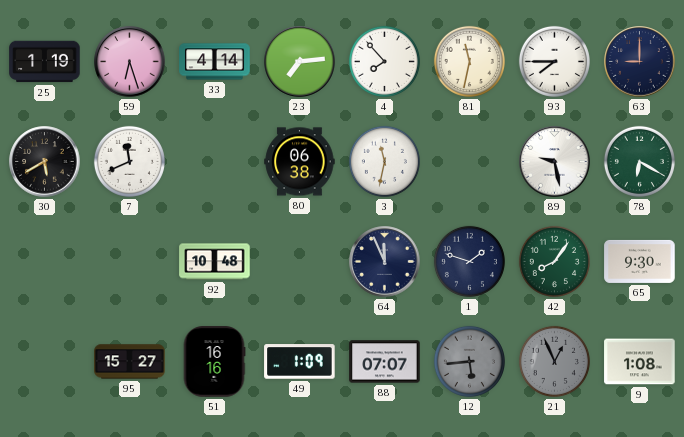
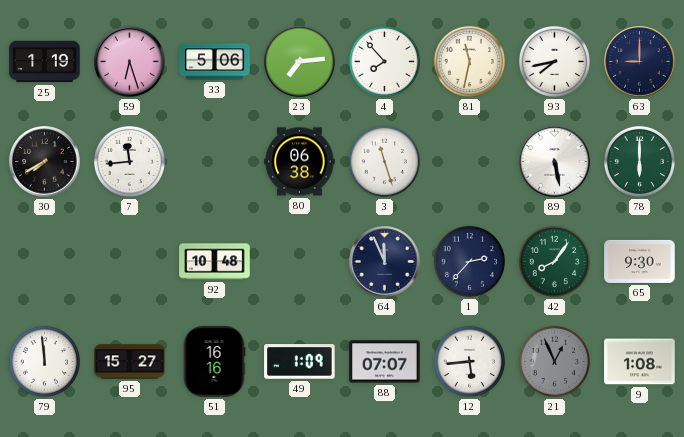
33: 4:14 -> 5:06
93: 7:45 -> 7:43
30: 5:40 -> 7:40
7: 11:41 -> 11:44
3: 11:32 -> 11:27
89: 9:28 -> 5:28
78: 6:20 -> 6:00
1: 1:48 -> 2:37
79: none -> 11:59
12 dial: grey -> white
